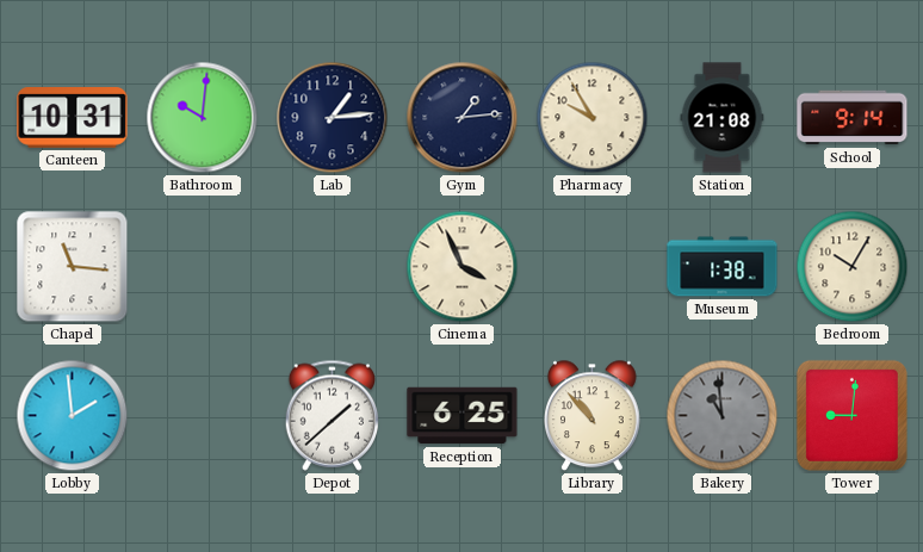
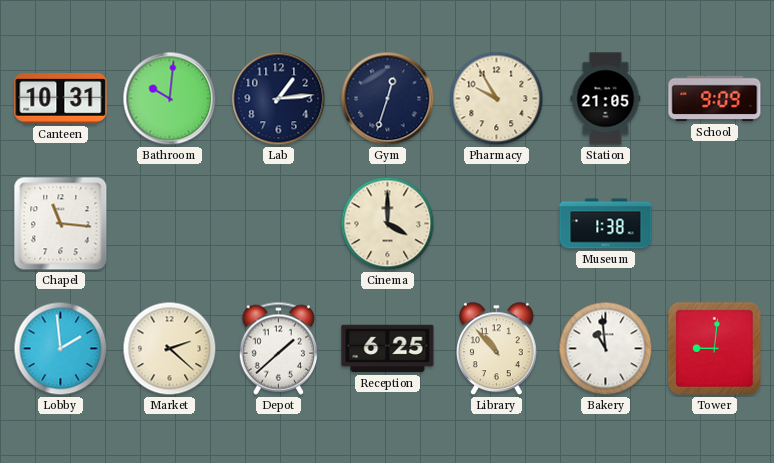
Gym: 1:14 -> 12:33
Station: 21:08 -> 21:05
School: 9:14 -> 9:09
Cinema: 3:56 -> 4:00
Bedroom: 10:05 -> none
Market: none -> 2:22
Bakery dial: grey -> white
